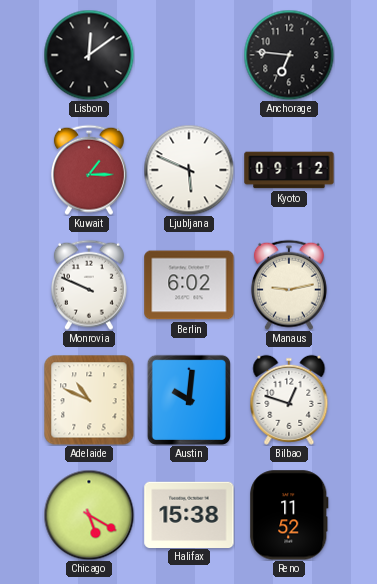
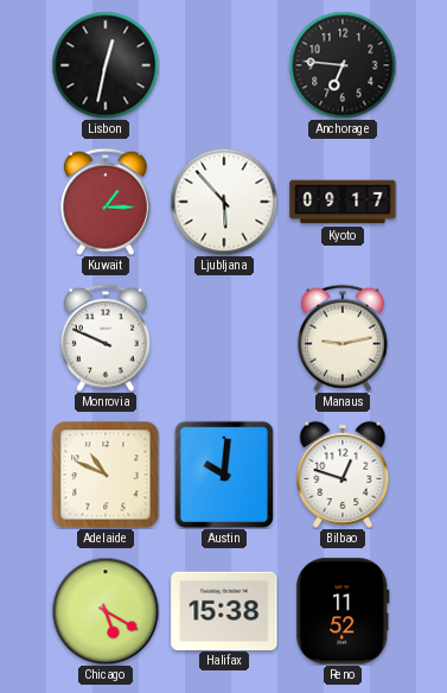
Lisbon: 12:09 -> 12:32
Ljubljana: 5:49 -> 5:53
Kyoto: 09:12 -> 09:17
Berlin: 6:02 -> none
